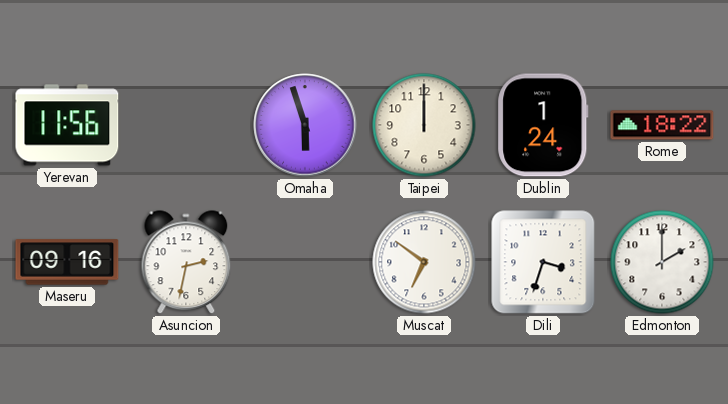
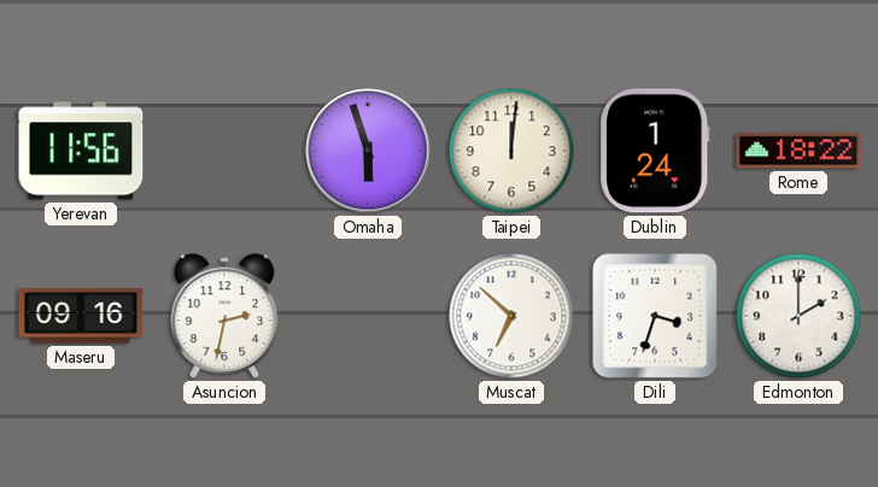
Taipei: 12:00 -> 12:01
Muscat: 6:51 -> 6:52
